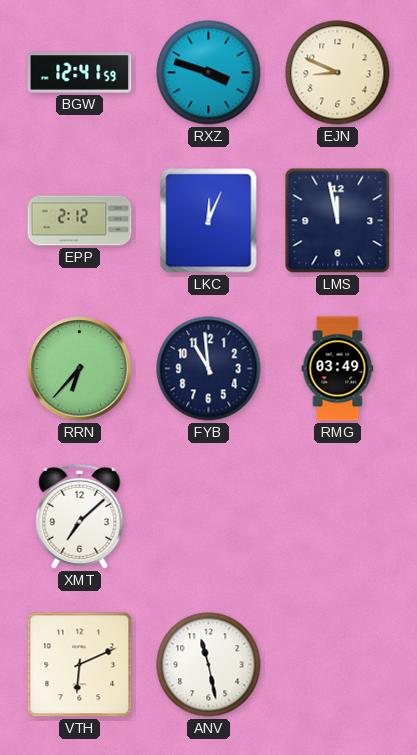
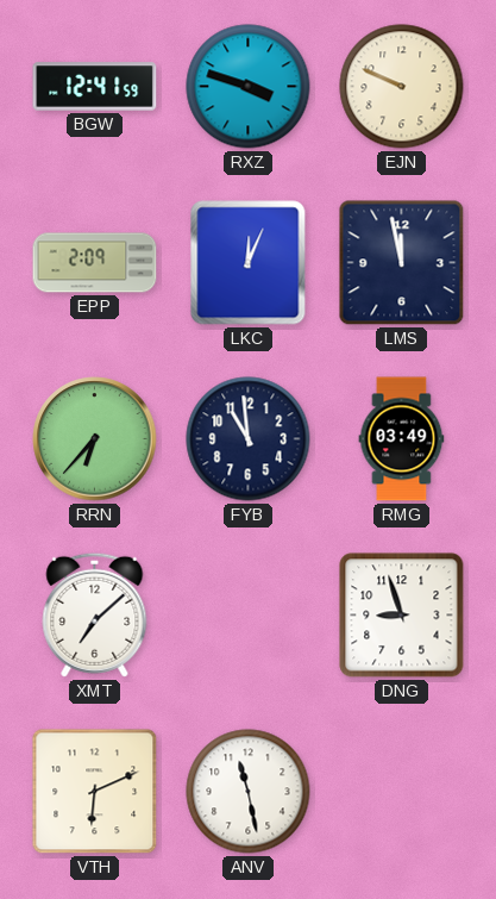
EJN: 8:49 -> 9:49
EPP: 2:12 -> 2:09
DNG: none -> 8:57
